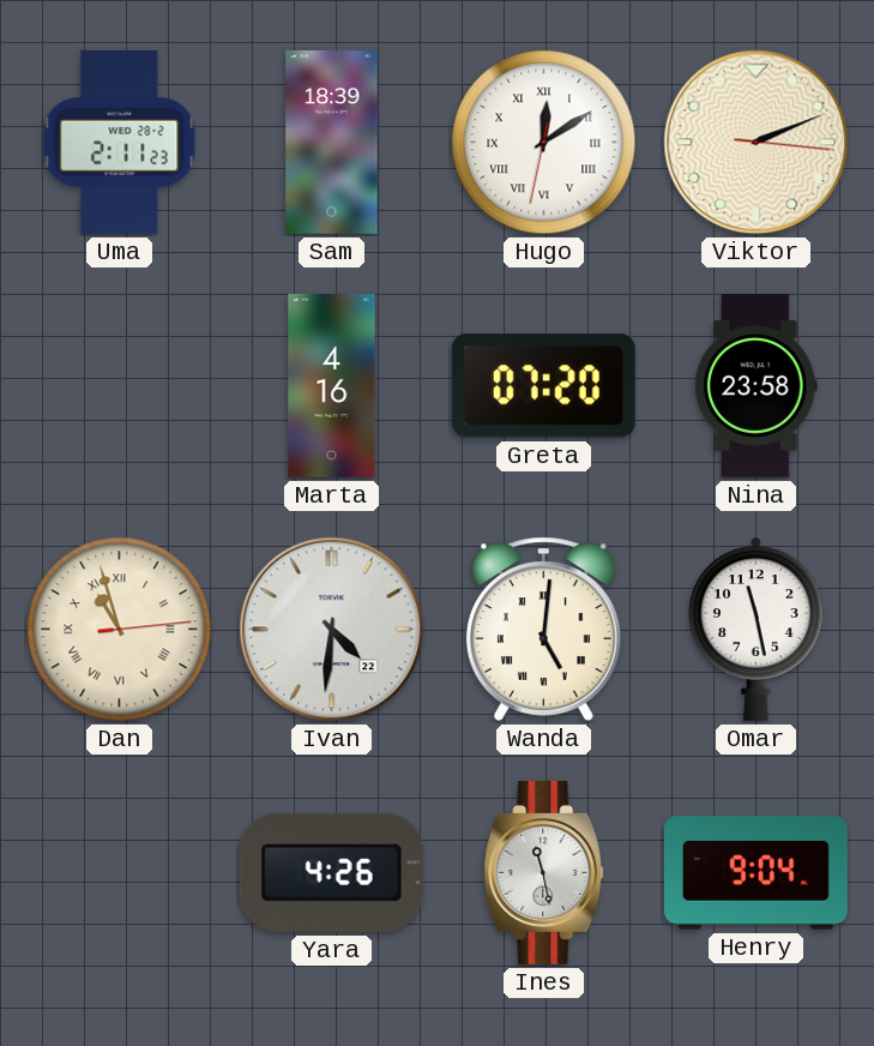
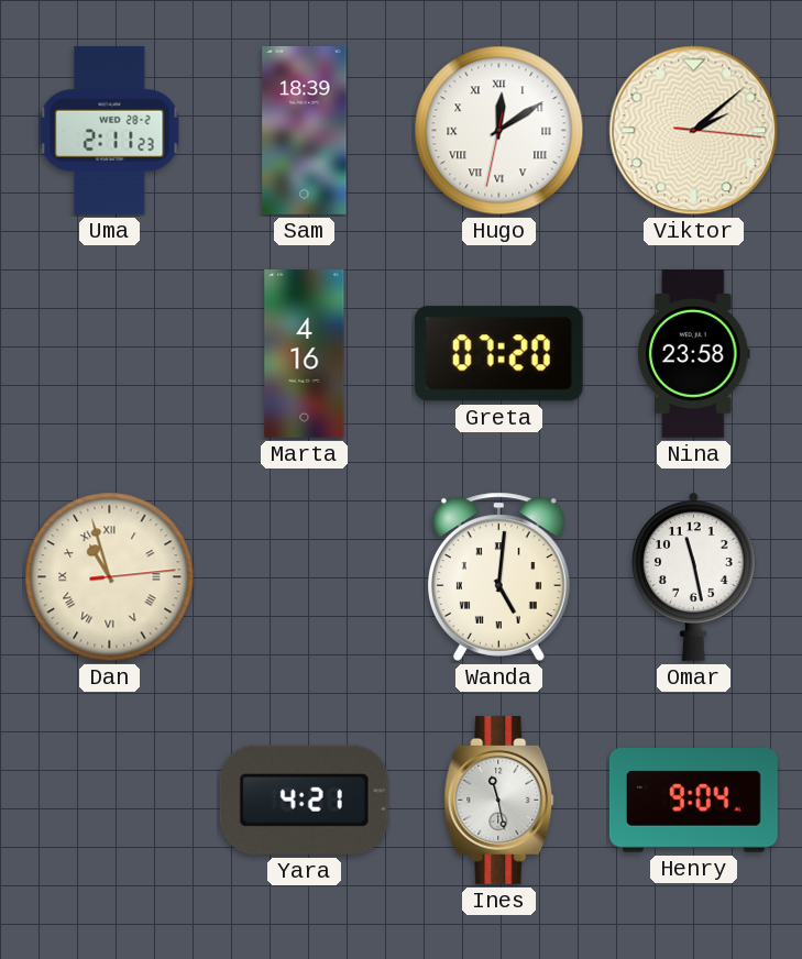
Viktor: 2:11 -> 2:08
Ivan: 4:31 -> none
Yara: 4:26 -> 4:21
